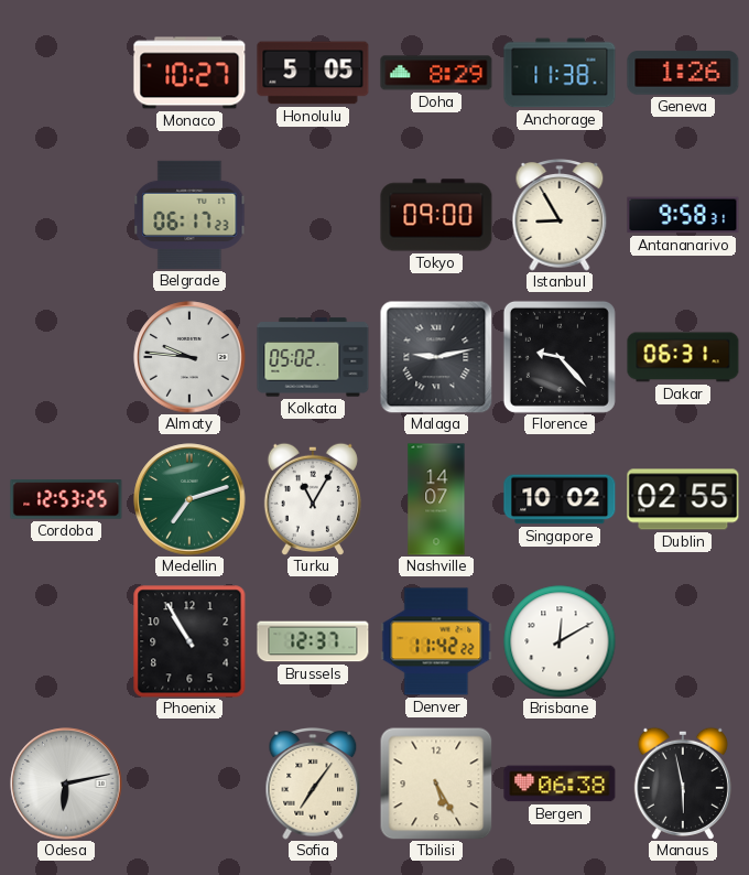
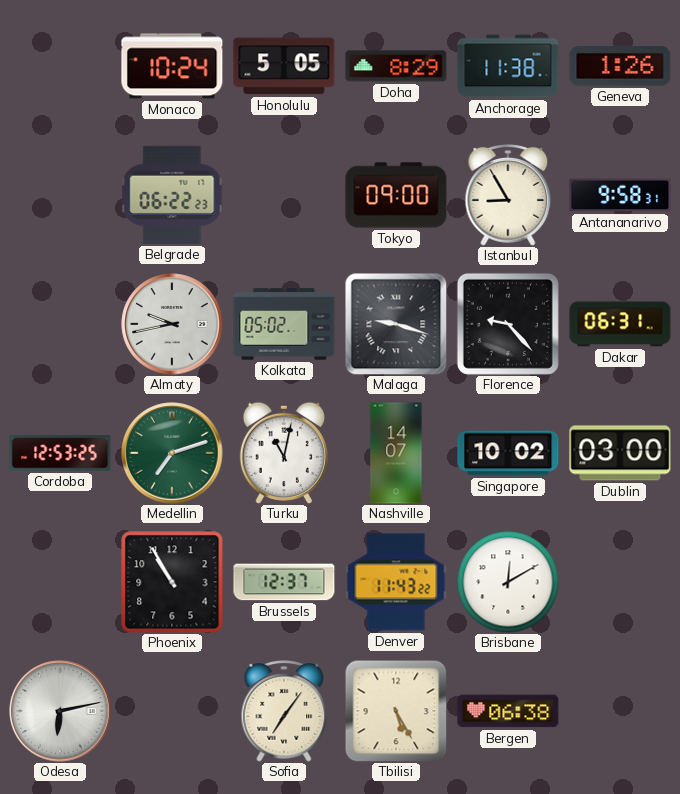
Monaco: 10:27 -> 10:24
Belgrade: 06:17 -> 06:22
Almaty: 9:46 -> 9:43
Malaga: 9:13 -> 9:18
Turku: 11:05 -> 11:02
Dublin: 02:55 -> 03:00
Denver: 11:42 -> 11:43
Manaus: 5:58 -> none
